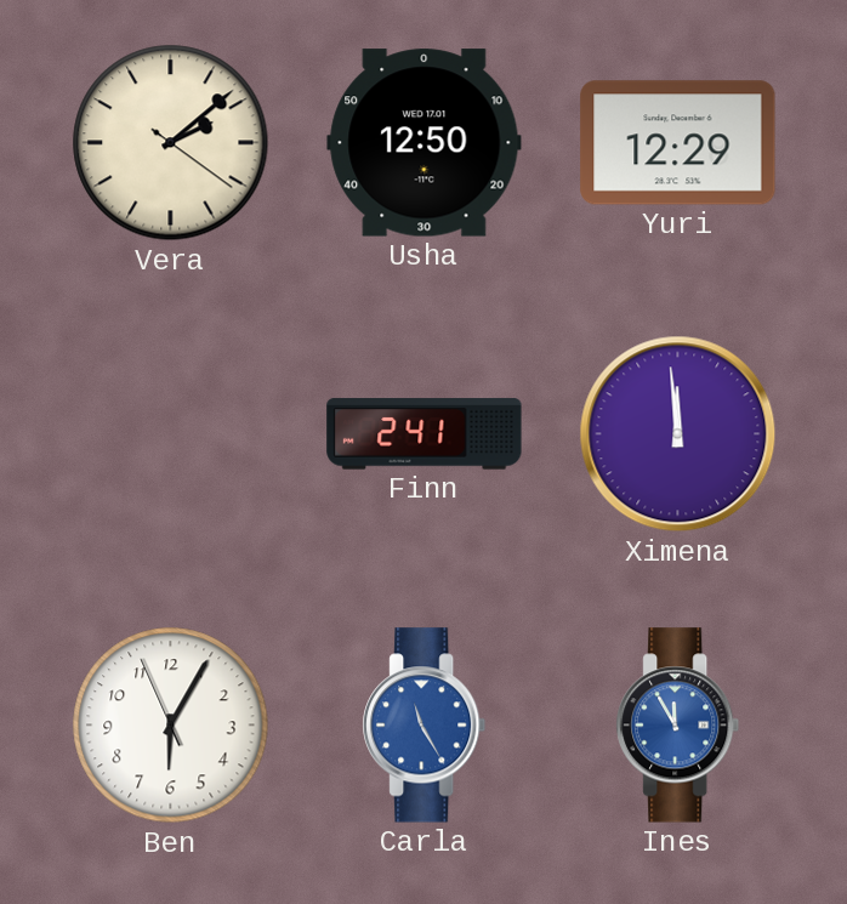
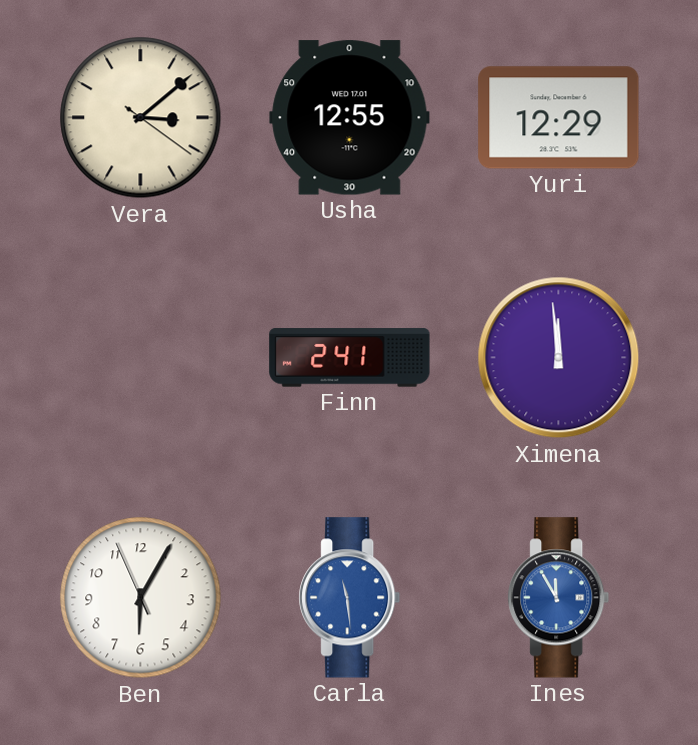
Vera: 2:08 -> 3:08
Usha: 12:50 -> 12:55
Carla: 11:25 -> 11:29
